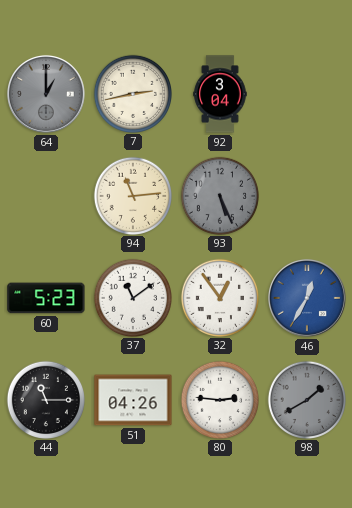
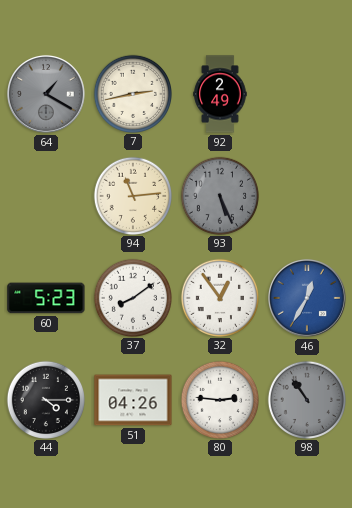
64: 1:00 -> 1:20
92: 3:04 -> 2:49
37: 11:09 -> 8:09
44: 11:15 -> 4:15
98: 1:40 -> 10:54
